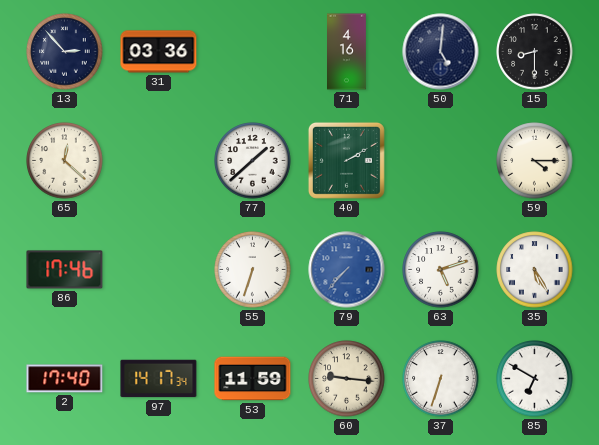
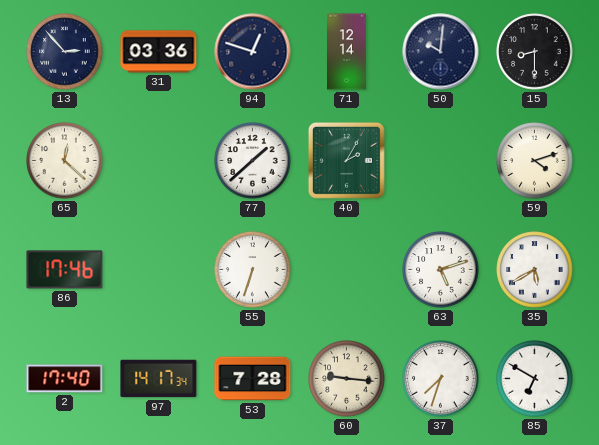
94: none -> 12:48
71: 4:16 -> 12:14
50: 5:01 -> 10:01
40: 2:10 -> 2:05
59: 4:15 -> 4:12
79: 7:37 -> none
35: 5:25 -> 5:40
53: 11:59 -> 7:28
37: 6:33 -> 7:33
